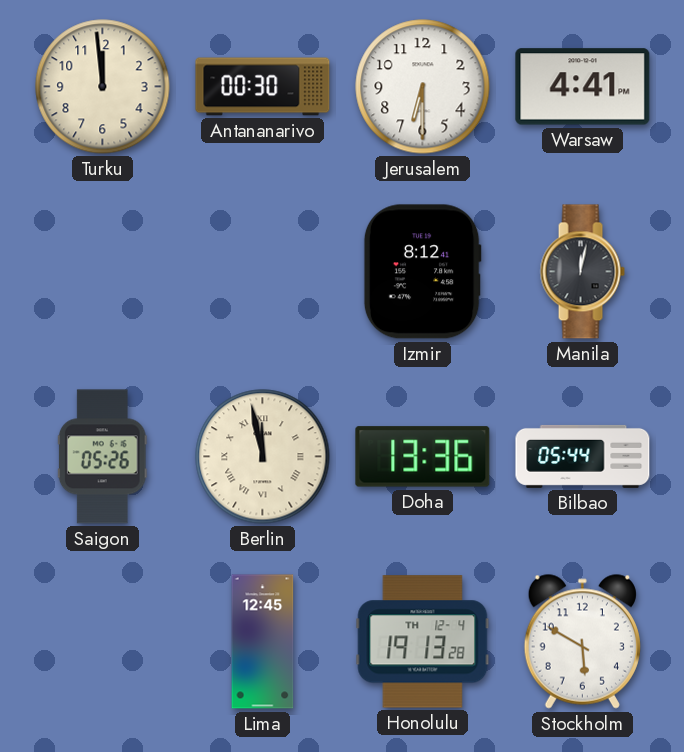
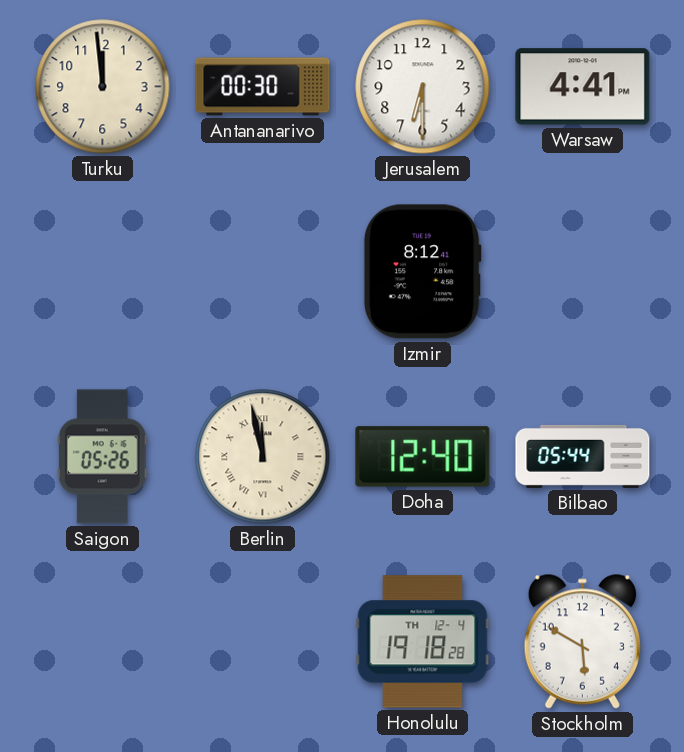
Manila: 12:02 -> none
Doha: 13:36 -> 12:40
Lima: 12:45 -> none
Honolulu: 19:13 -> 19:18
